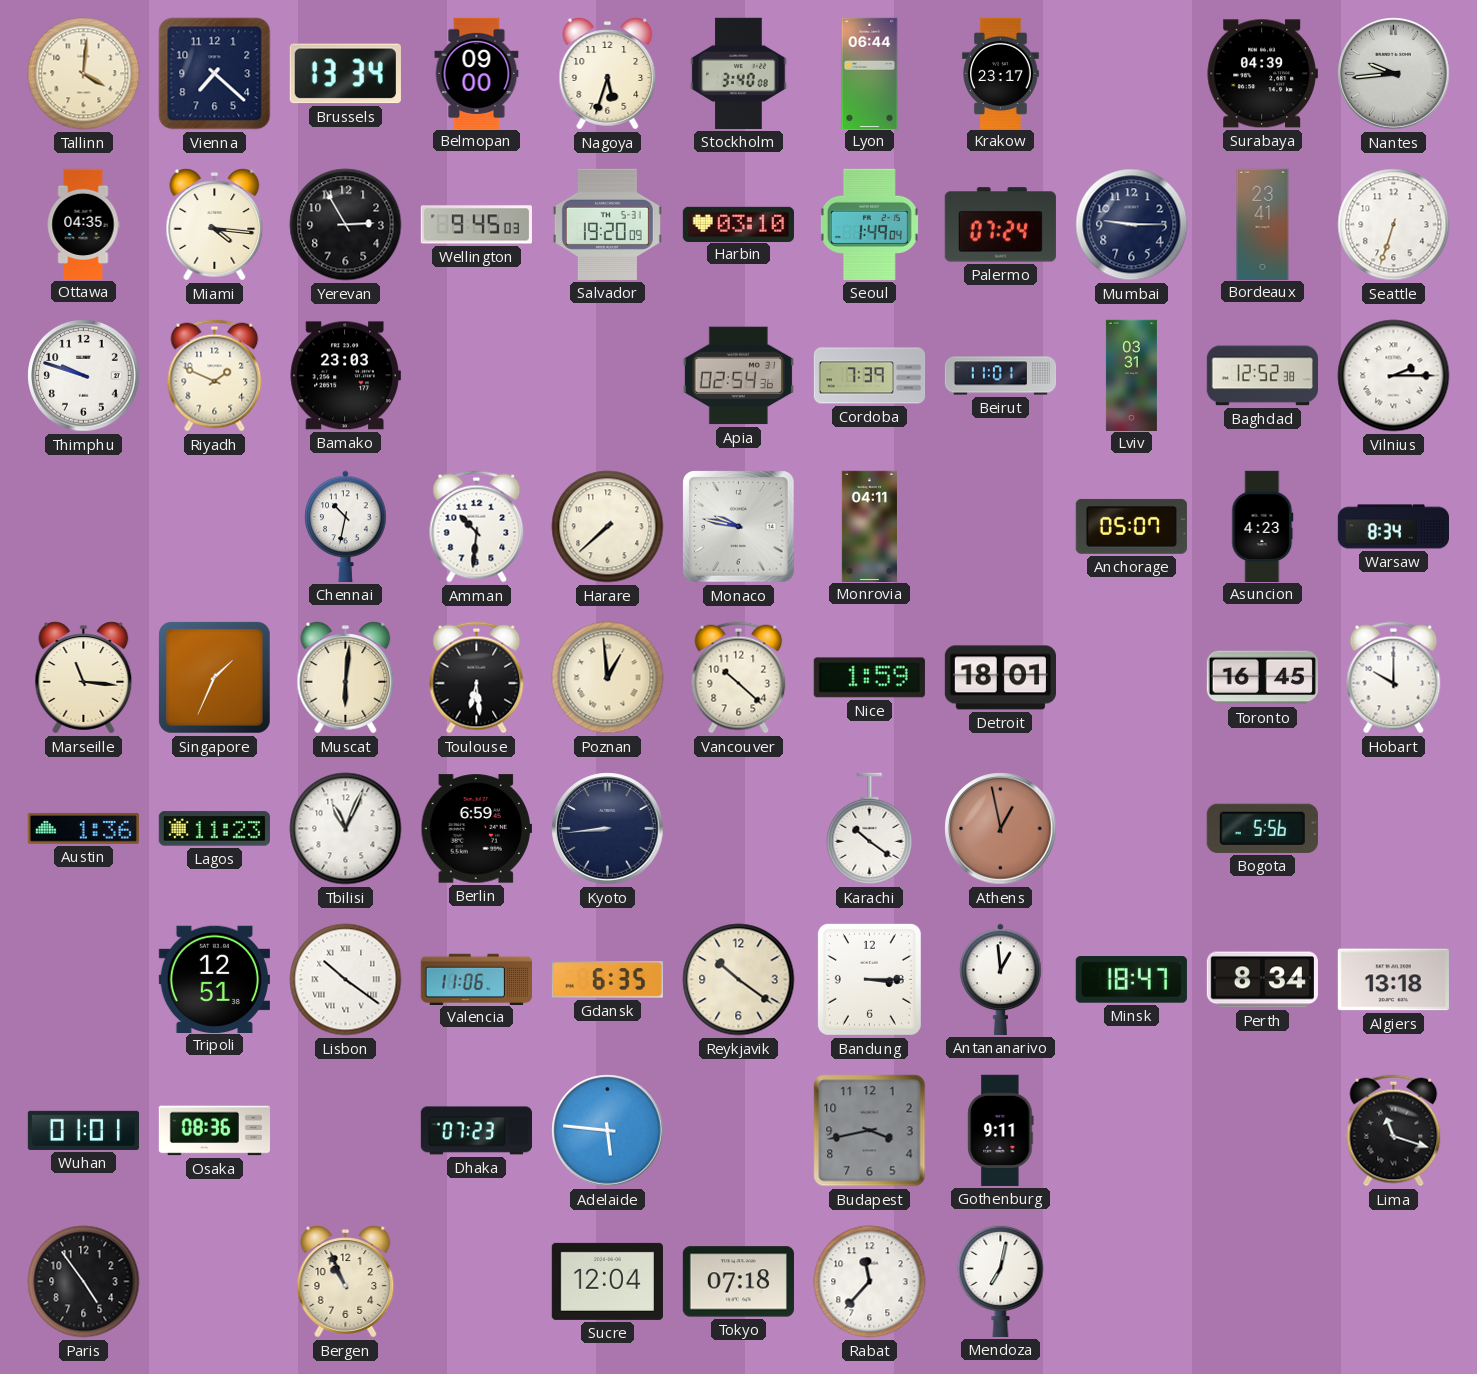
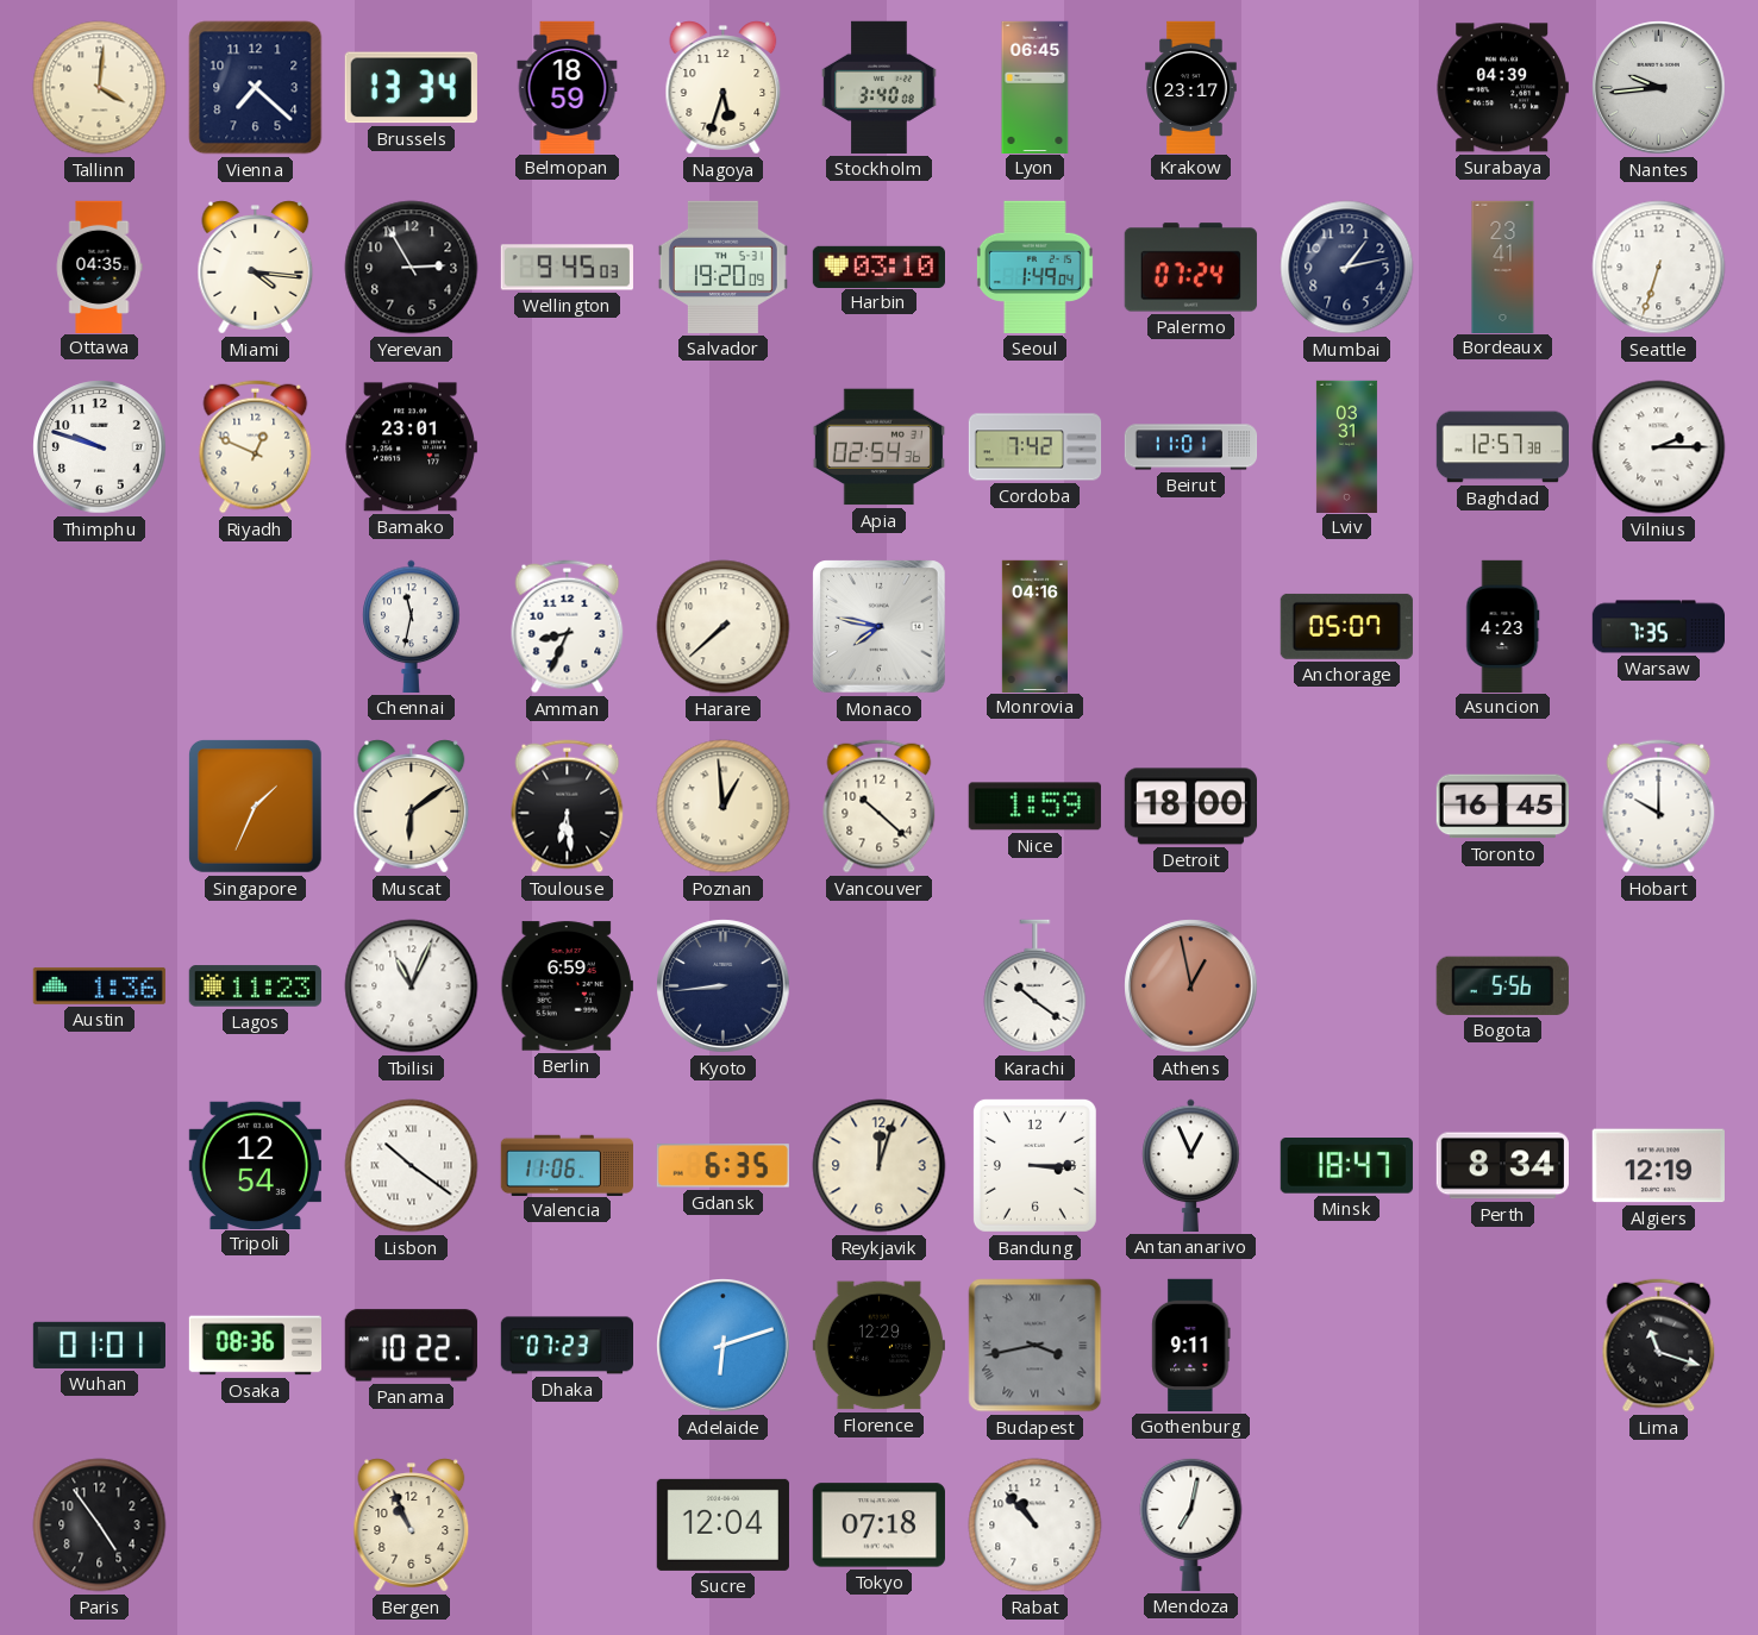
Belmopan: 09:00 -> 18:59
Lyon: 06:44 -> 06:45
Mumbai: 9:15 -> 1:13
Riyadh: 1:49 -> 12:49
Bamako: 23:03 -> 23:01
Cordoba: 7:39 -> 7:42
Baghdad: 12:52 -> 12:57
Chennai: 10:32 -> 11:32
Amman: 10:31 -> 8:34
Monaco: 9:47 -> 7:47
Monrovia: 04:11 -> 04:16
Warsaw: 8:34 -> 7:35
Marseille: 11:16 -> none
Muscat: 6:01 -> 6:09
Detroit: 18:01 -> 18:00
Tripoli: 12:51 -> 12:54
Reykjavik: 10:21 -> 12:03
Antananarivo: 12:59 -> 12:56
Algiers: 13:18 -> 12:19
Panama: none -> 10:22
Adelaide: 5:46 -> 6:12
Florence: none -> 12:29
Budapest numerals: Arabic -> Roman
Rabat: 11:37 -> 10:53
